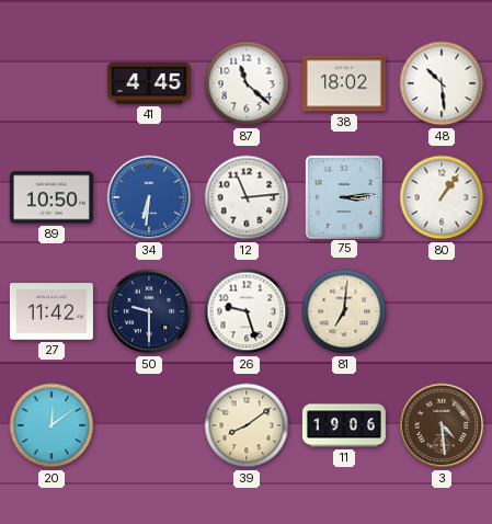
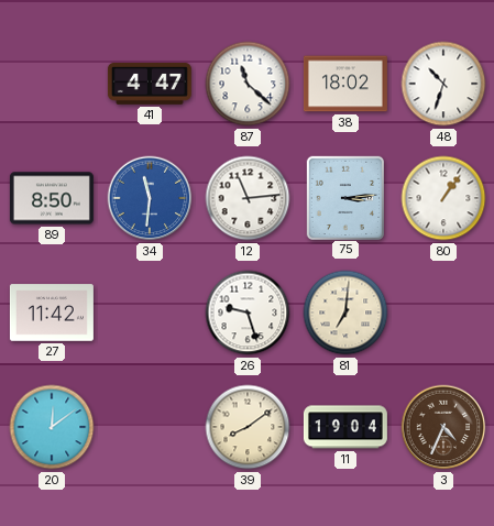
41: 4:45 -> 4:47
48: 10:29 -> 10:33
89: 10:50 -> 8:50
34: 6:31 -> 11:31
50: 9:30 -> none
11: 19:06 -> 19:04
3: 4:29 -> 4:34
